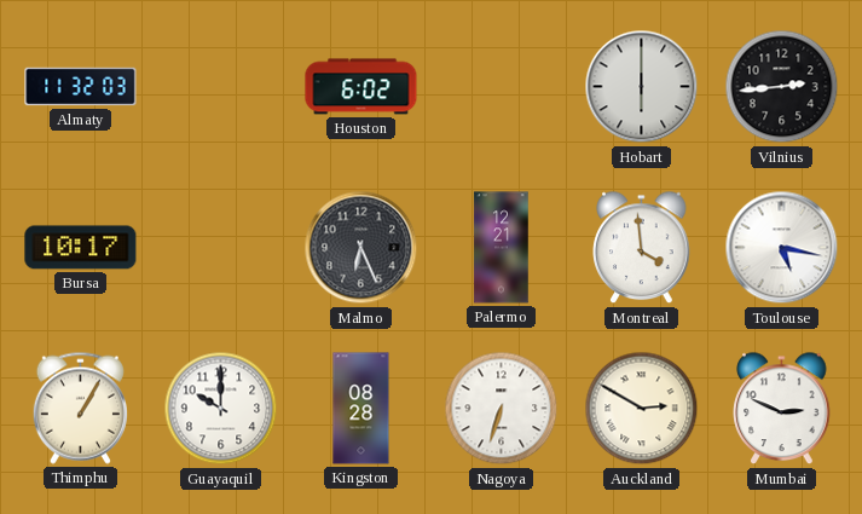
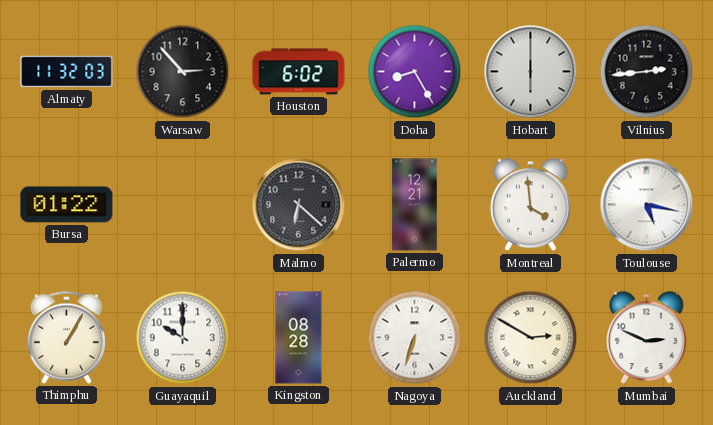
Warsaw: none -> 2:53
Doha: none -> 8:25
Bursa: 10:17 -> 01:22
Malmo: 6:26 -> 6:22
